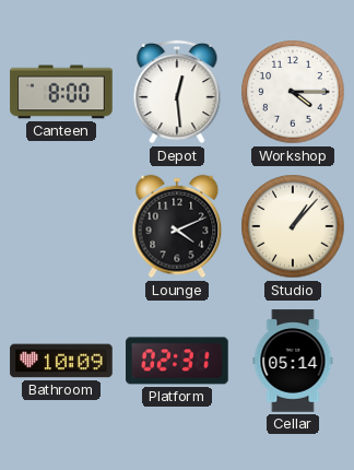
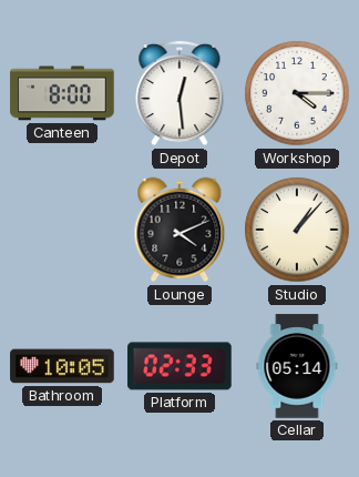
Bathroom: 10:09 -> 10:05
Platform: 02:31 -> 02:33
